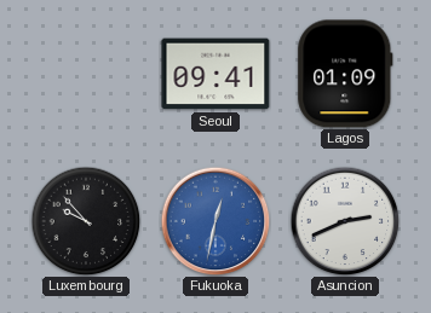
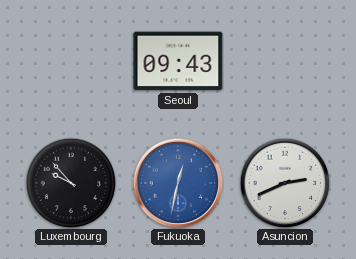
Seoul: 09:41 -> 09:43
Lagos: 01:09 -> none
